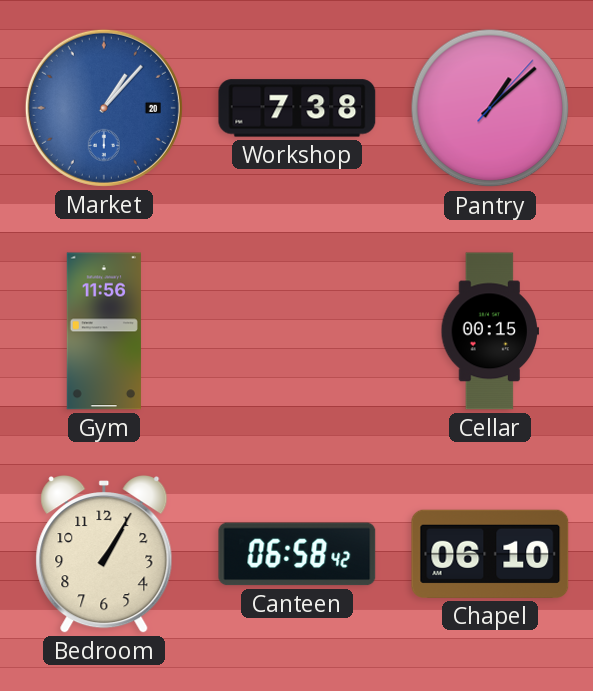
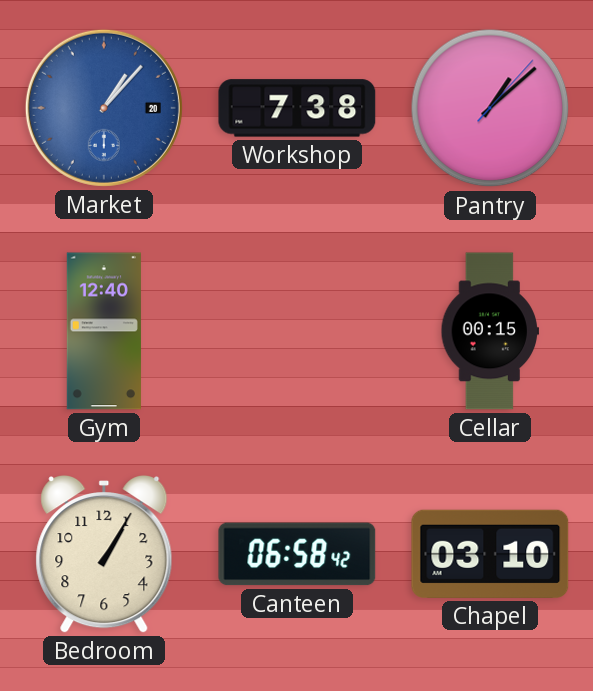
Gym: 11:56 -> 12:40
Chapel: 06:10 -> 03:10
